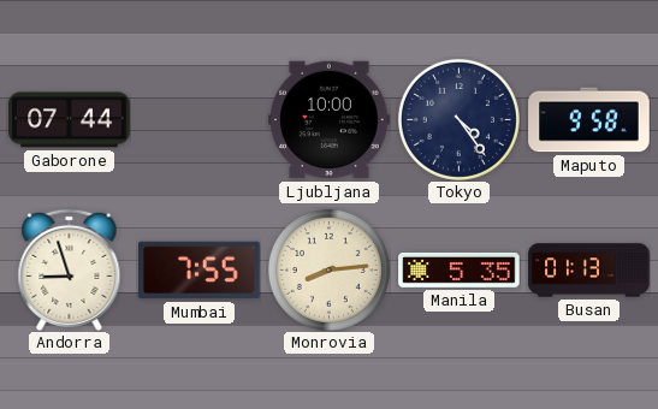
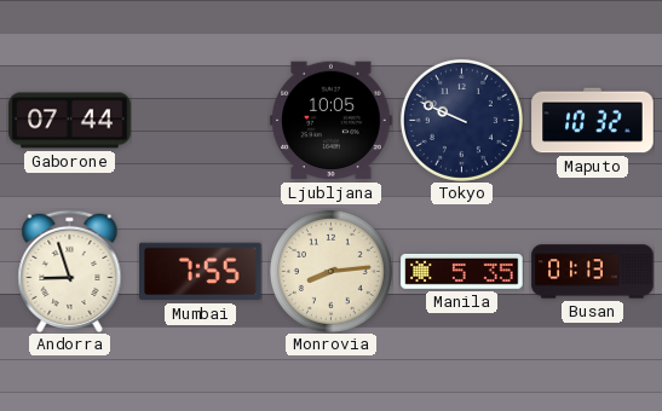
Ljubljana: 10:00 -> 10:05
Tokyo: 4:24 -> 9:49
Maputo: 9:58 -> 10:32
